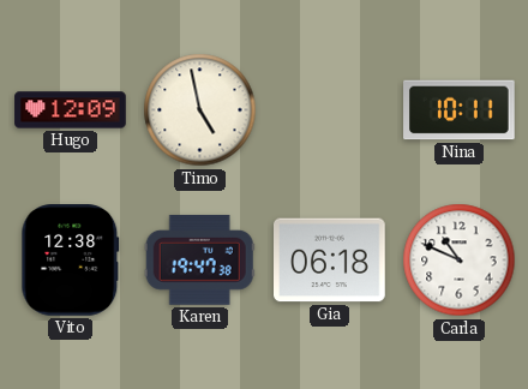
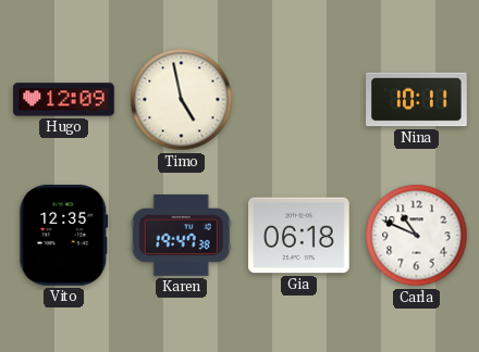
Vito: 12:38 -> 12:35
